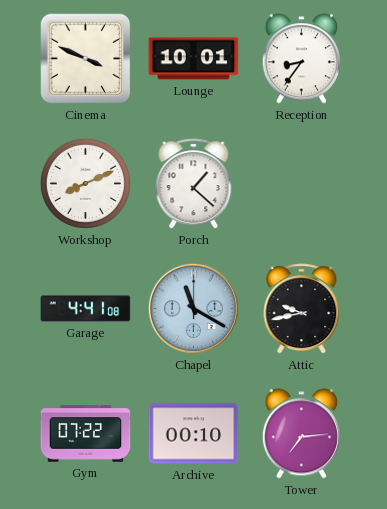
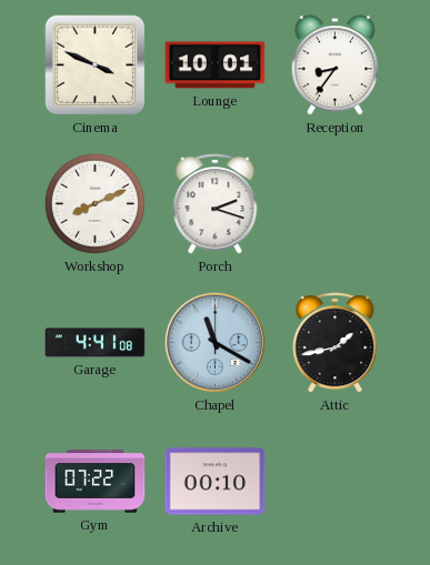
Porch: 1:22 -> 2:18
Attic: 9:43 -> 1:43
Tower: 7:14 -> none
